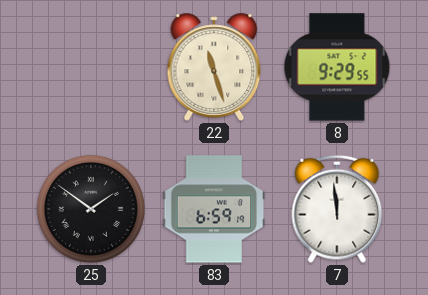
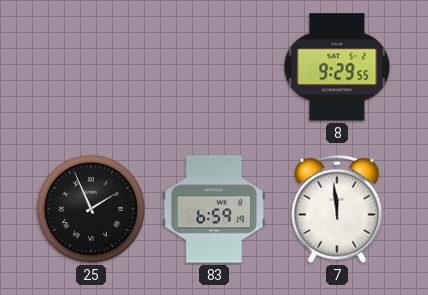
22: 11:27 -> none
25: 1:51 -> 1:56
